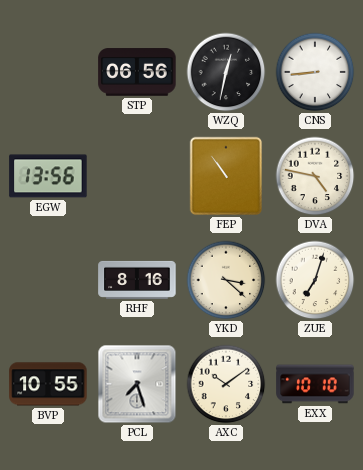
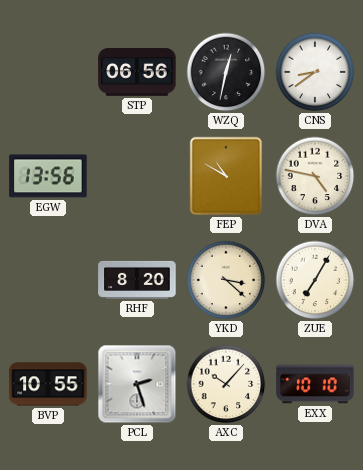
CNS: 8:44 -> 8:39
FEP: 10:54 -> 10:50
RHF: 8:16 -> 8:20
ZUE: 7:03 -> 7:05
PCL: 7:27 -> 2:27
AXC: 10:09 -> 10:07
